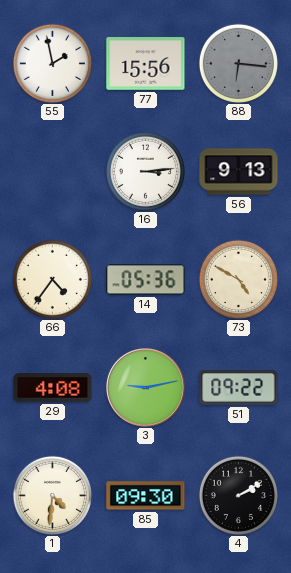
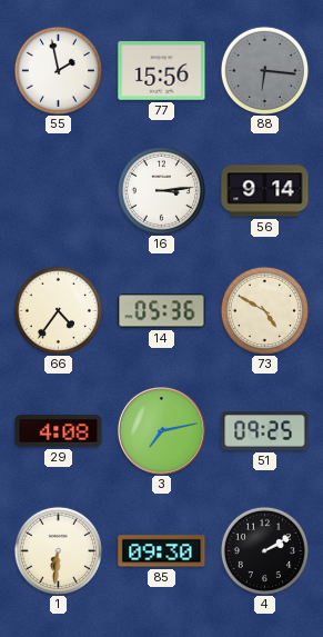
56: 9:13 -> 9:14
3: 9:13 -> 7:13
51: 09:22 -> 09:25
1: 4:31 -> 6:31
